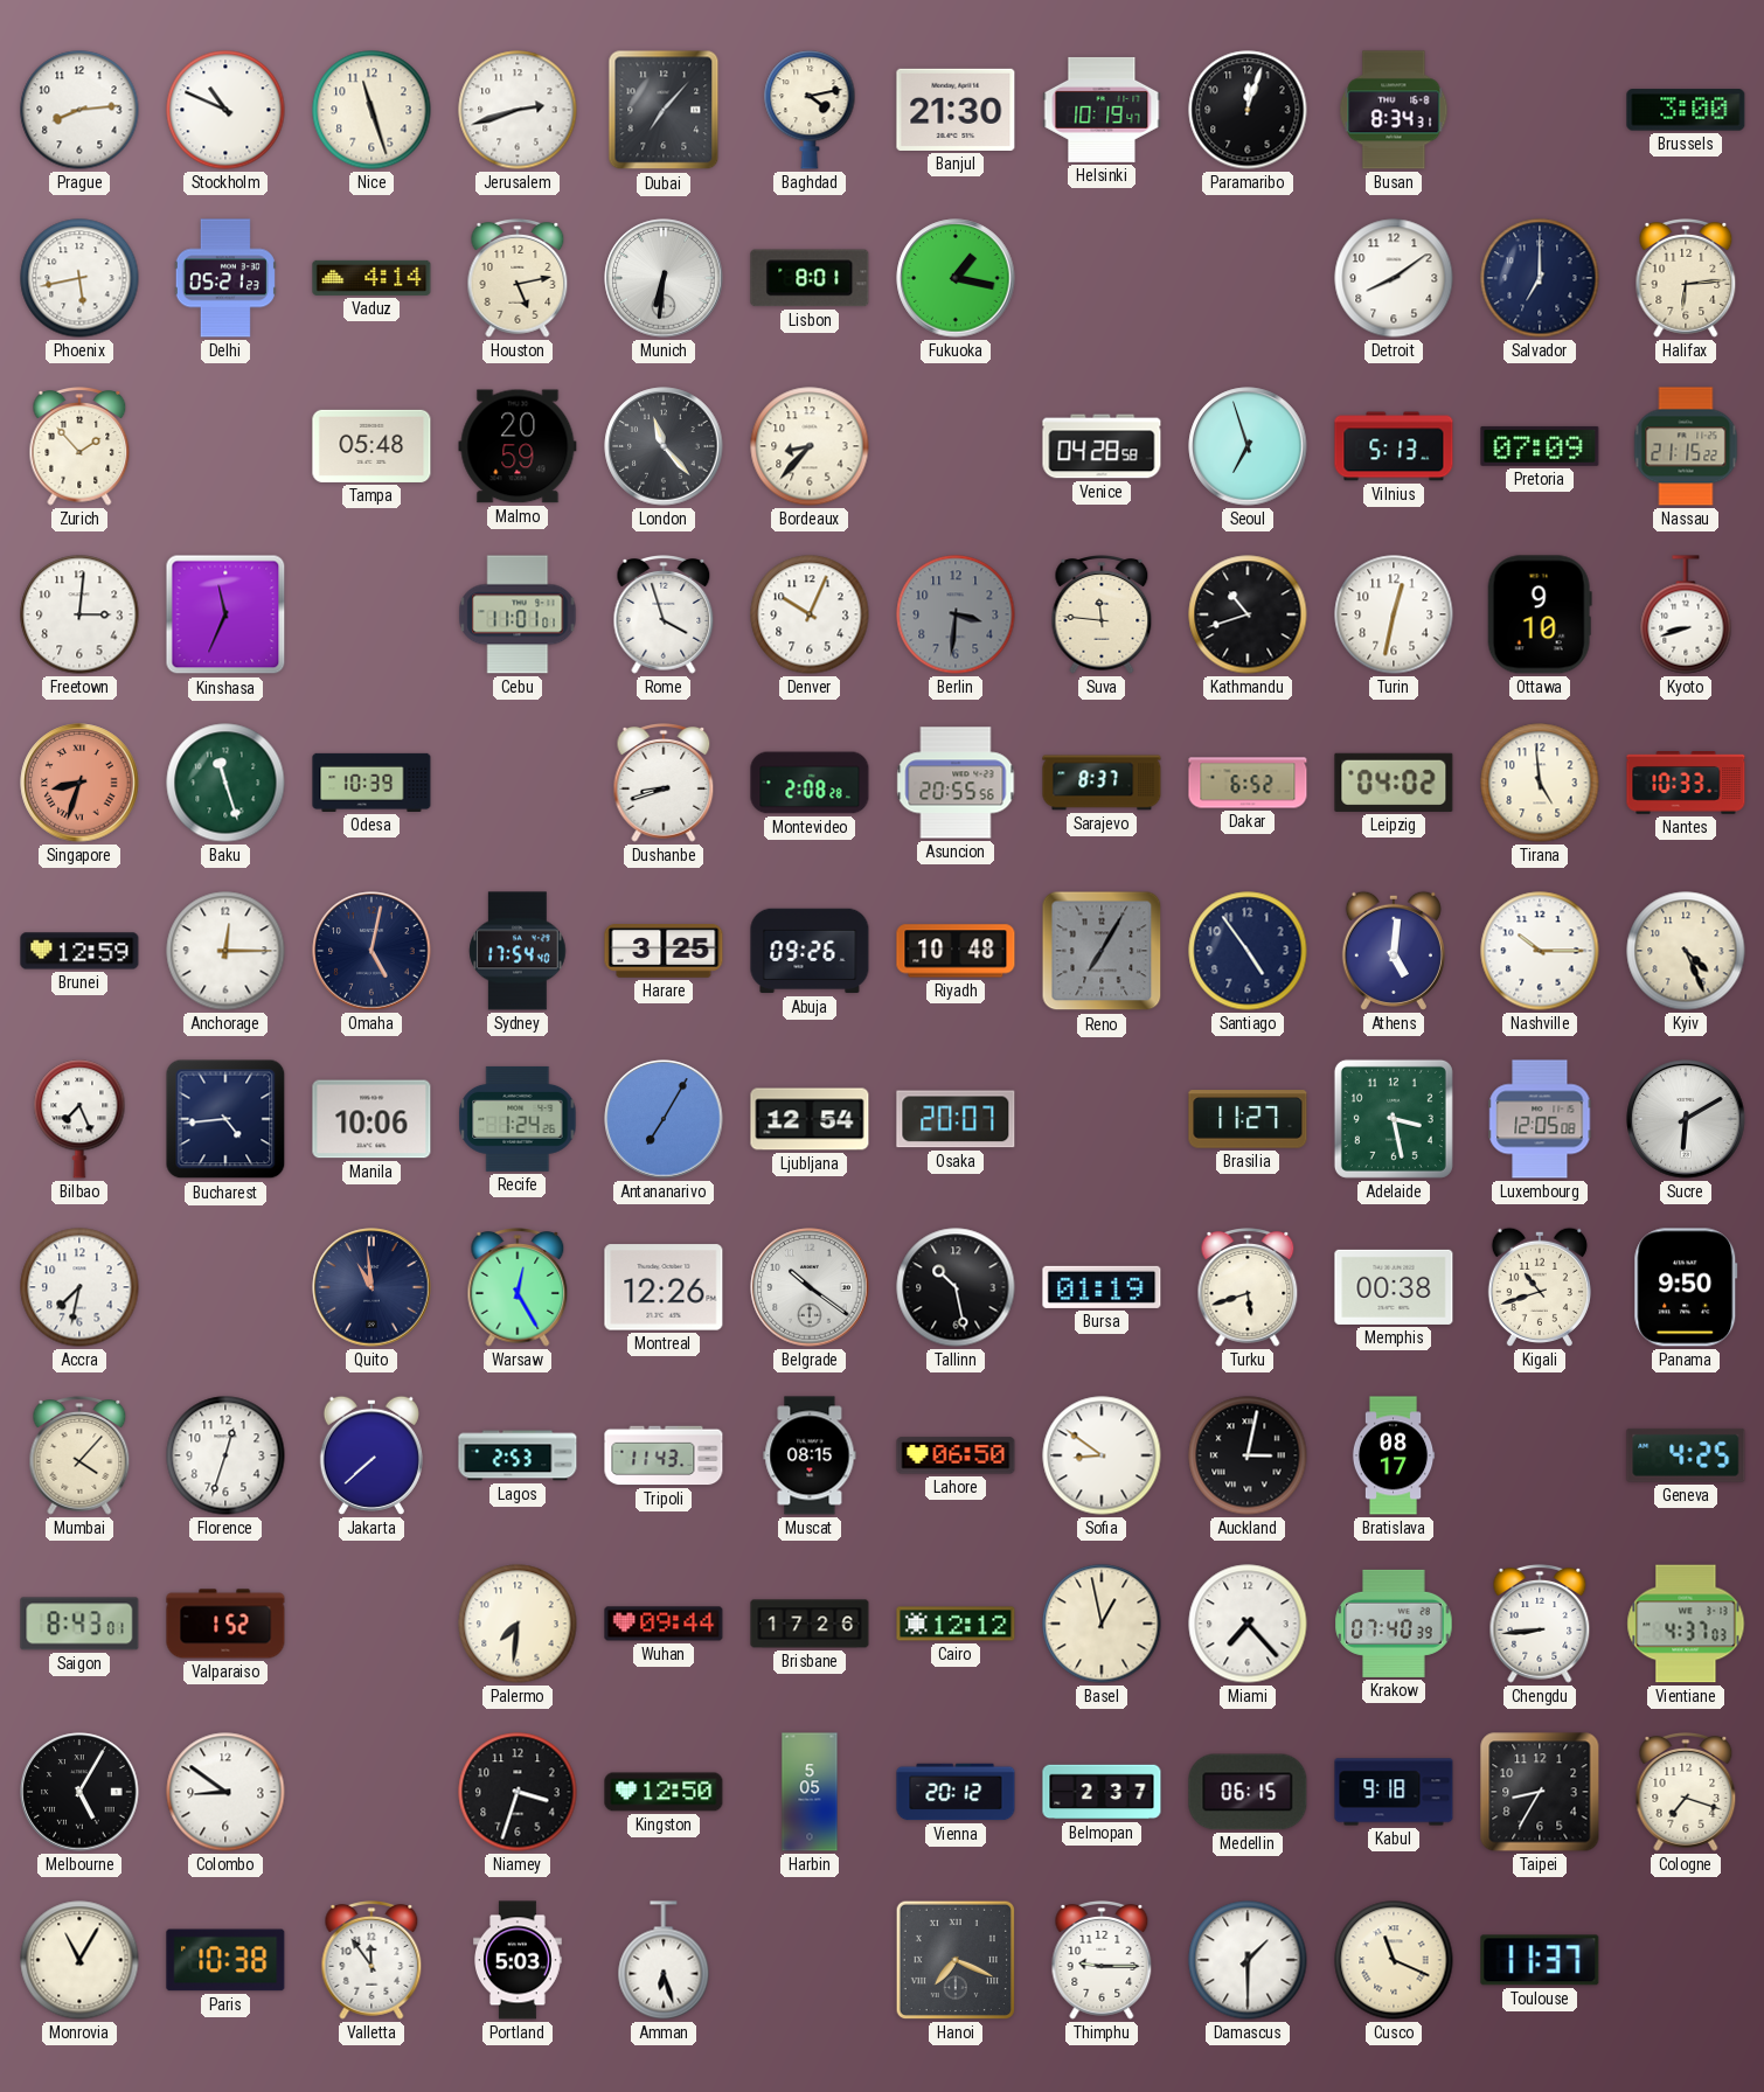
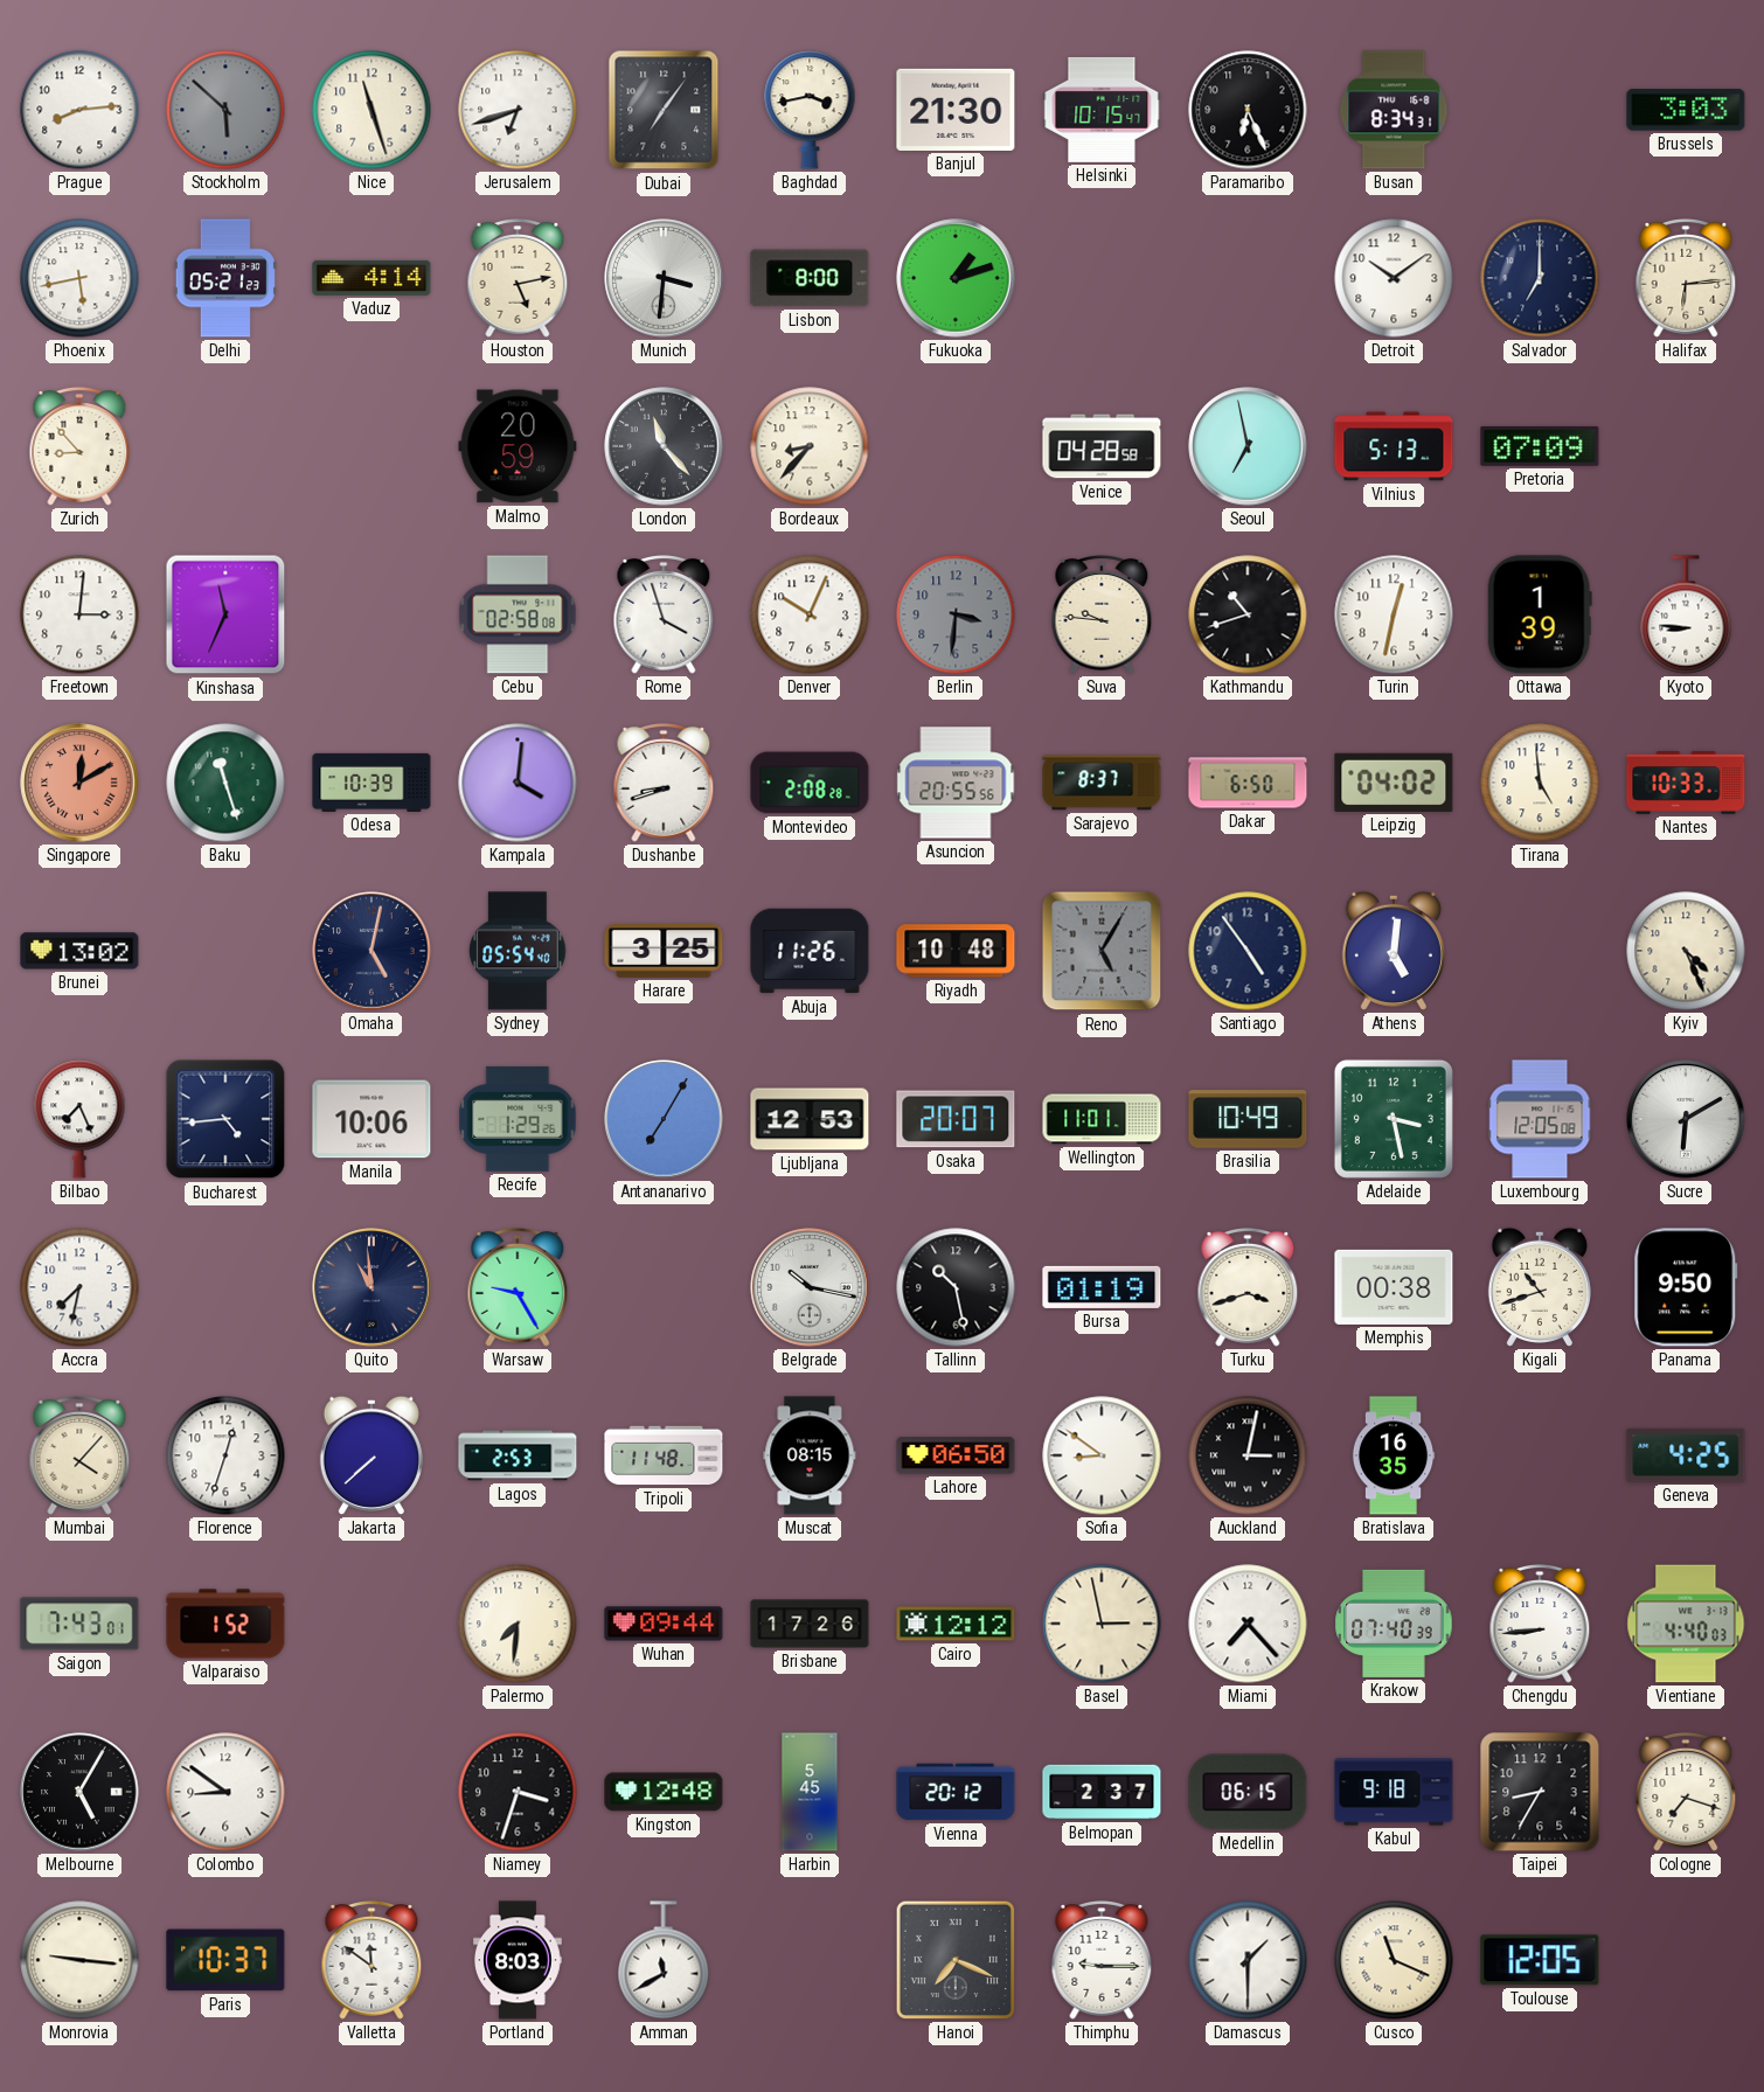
Stockholm: 10:49 -> 5:52
Stockholm dial: white -> grey
Jerusalem: 2:42 -> 6:42
Dubai: 7:07 -> 7:06
Baghdad: 4:13 -> 3:43
Helsinki: 10:19 -> 10:15
Paramaribo: 12:03 -> 6:26
Brussels: 3:00 -> 3:03
Munich: 6:31 -> 3:31
Lisbon: 8:01 -> 8:00
Fukuoka: 1:17 -> 1:12
Detroit: 8:09 -> 10:09
Zurich: 1:53 -> 8:53
Tampa: 05:48 -> none
Seoul: 6:57 -> 6:58
Nassau: 21:15 -> none
Cebu: 11:01 -> 02:58
Suva: 11:46 -> 9:46
Ottawa: 9:10 -> 1:39
Kyoto: 8:42 -> 8:46
Singapore: 8:33 -> 12:10
Kampala: none -> 4:01
Dakar: 6:52 -> 6:50
Brunei: 12:59 -> 13:02
Anchorage: 12:15 -> none
Sydney: 17:54 -> 05:54
Abuja: 09:26 -> 11:26
Reno: 7:05 -> 5:05
Nashville: 10:15 -> none
Recife: 1:24 -> 1:29
Ljubljana: 12:54 -> 12:53
Wellington: none -> 11:01
Brasilia: 11:27 -> 10:49
Warsaw: 12:25 -> 9:25
Montreal: 12:26 -> none
Belgrade: 10:21 -> 10:17
Turku: 5:42 -> 3:42
Tripoli: 11:43 -> 11:48
Bratislava: 08:17 -> 16:35
Saigon: 8:43 -> 7:43
Basel: 12:58 -> 2:58
Vientiane: 4:37 -> 4:40
Kingston: 12:50 -> 12:48
Harbin: 5:05 -> 5:45
Monrovia: 11:05 -> 9:16
Paris: 10:38 -> 10:37
Valletta: 11:54 -> 11:51
Portland: 5:03 -> 8:03
Amman: 6:27 -> 11:40
Toulouse: 11:37 -> 12:05
